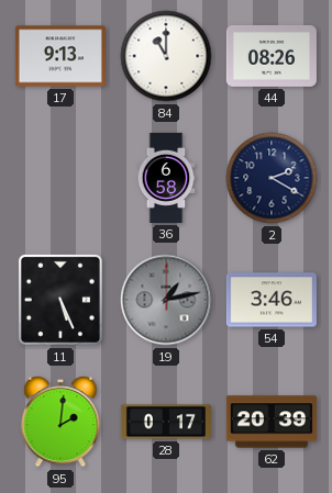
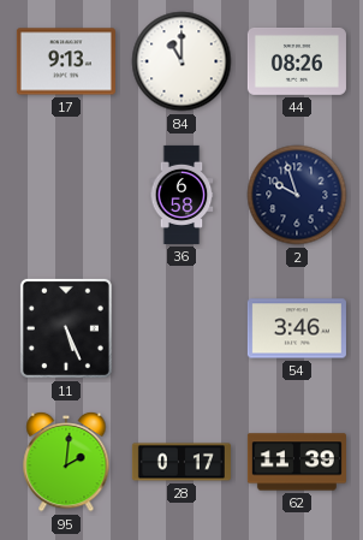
2: 2:20 -> 9:57
19: 1:13 -> none
62: 20:39 -> 11:39
